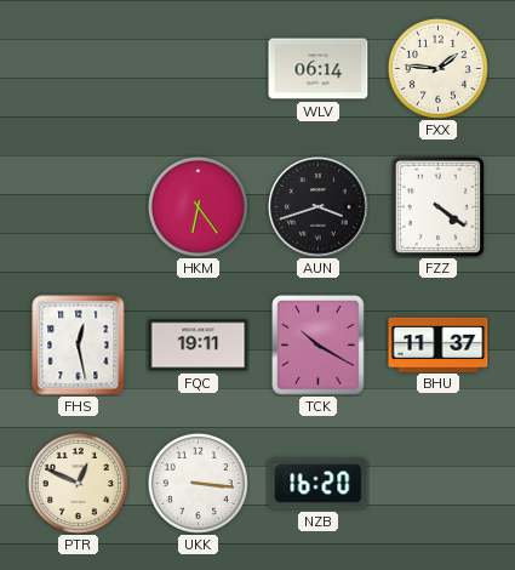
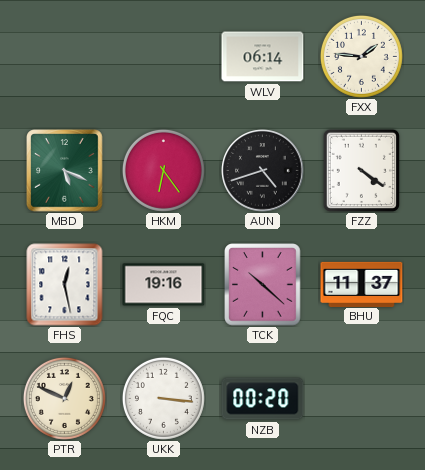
MBD: none -> 5:19
AUN: 3:42 -> 4:42
FQC: 19:11 -> 19:16
TCK: 10:20 -> 10:22
NZB: 16:20 -> 00:20
